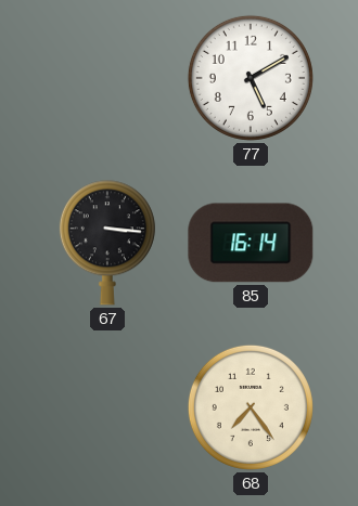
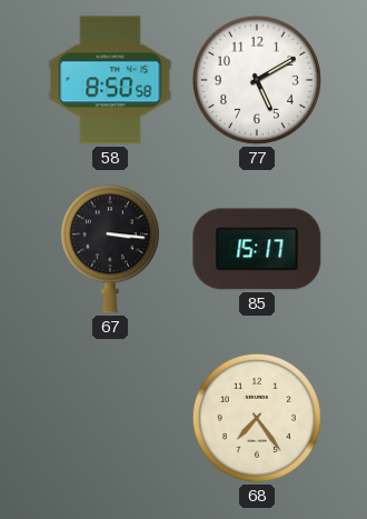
58: none -> 8:50
85: 16:14 -> 15:17
